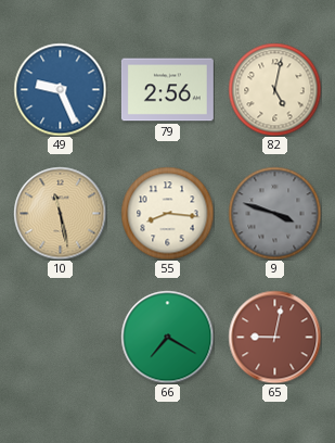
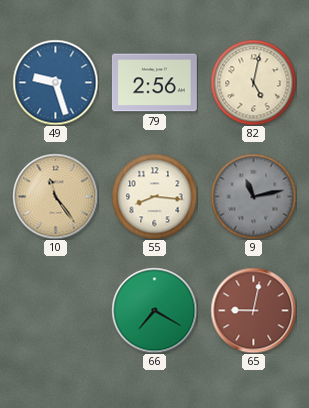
49: 9:26 -> 9:27
10: 11:28 -> 11:24
9: 3:48 -> 11:13
